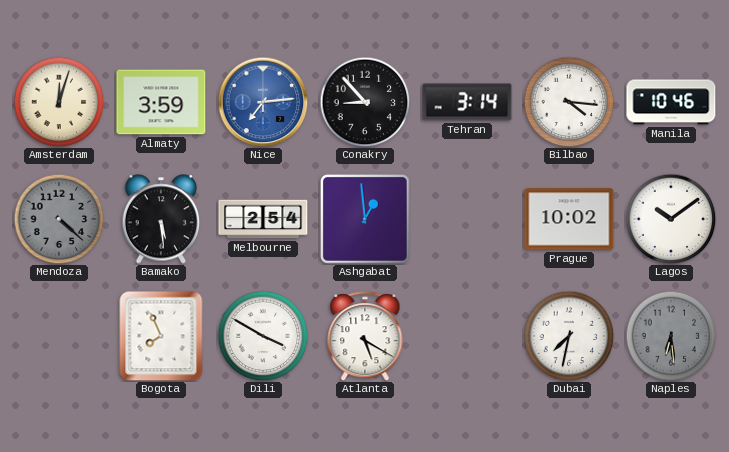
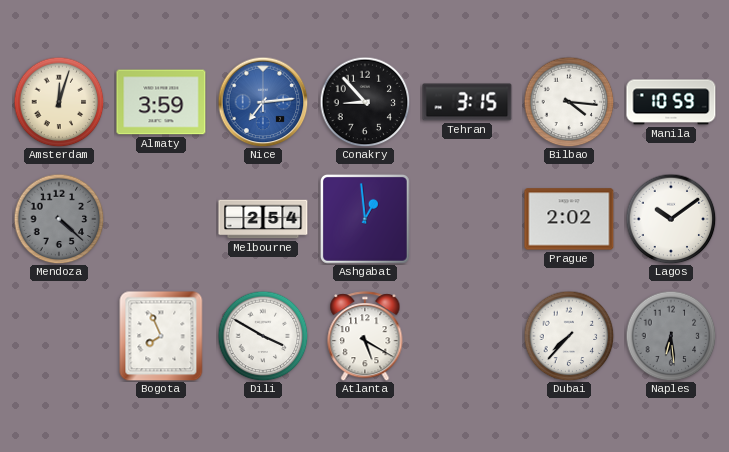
Tehran: 3:14 -> 3:15
Manila: 10:46 -> 10:59
Bamako: 5:29 -> none
Prague: 10:02 -> 2:02
Dubai: 7:32 -> 7:37
